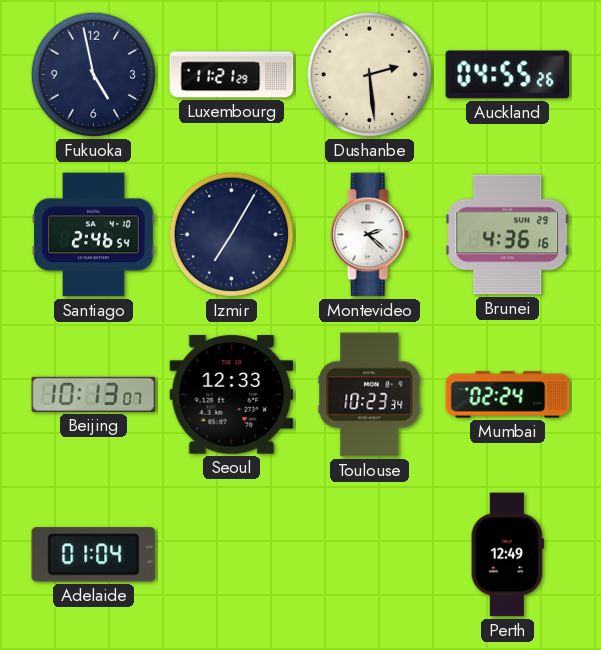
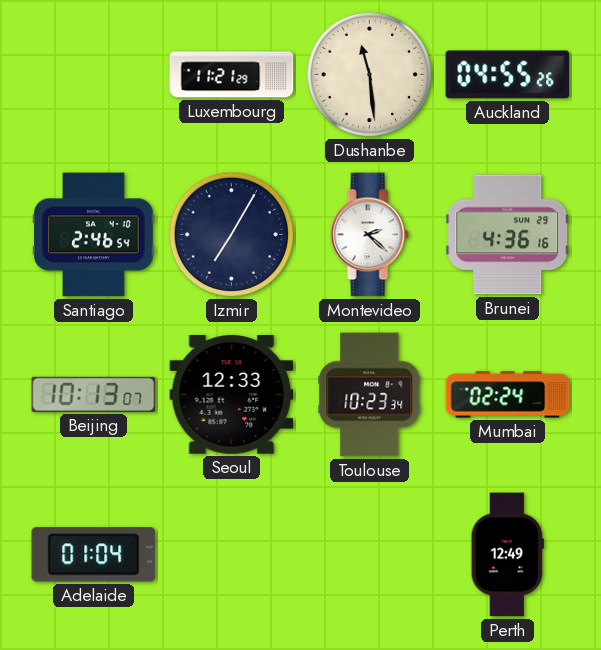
Fukuoka: 4:58 -> none
Dushanbe: 2:29 -> 11:29
